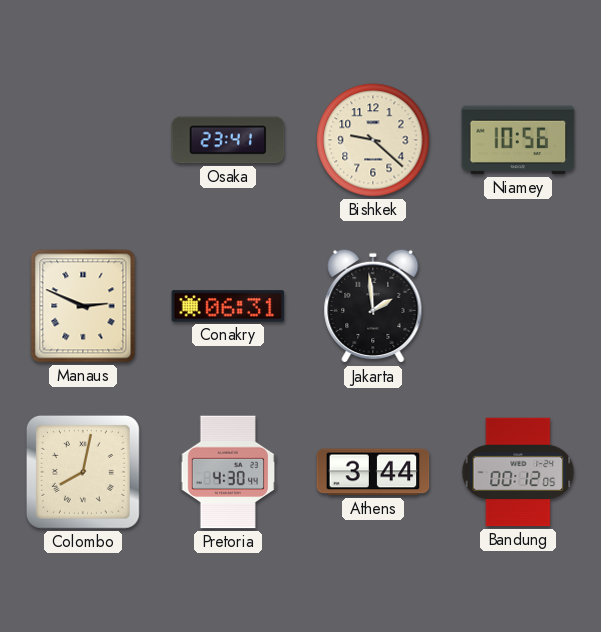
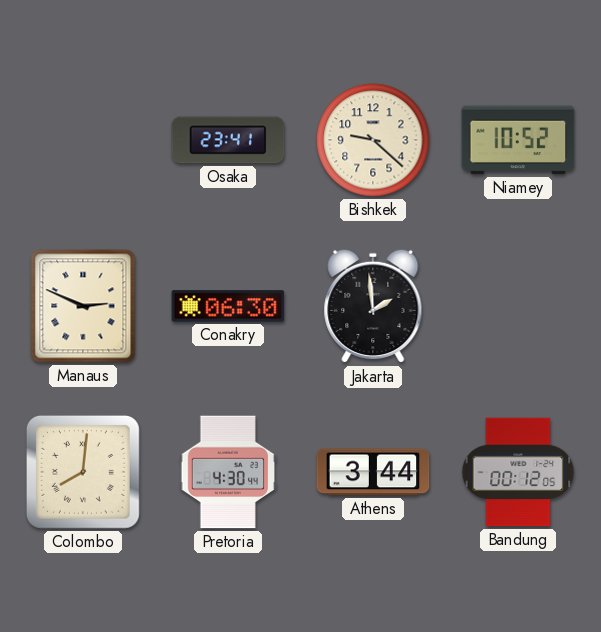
Niamey: 10:56 -> 10:52
Conakry: 06:31 -> 06:30
Colombo: 8:02 -> 8:01
